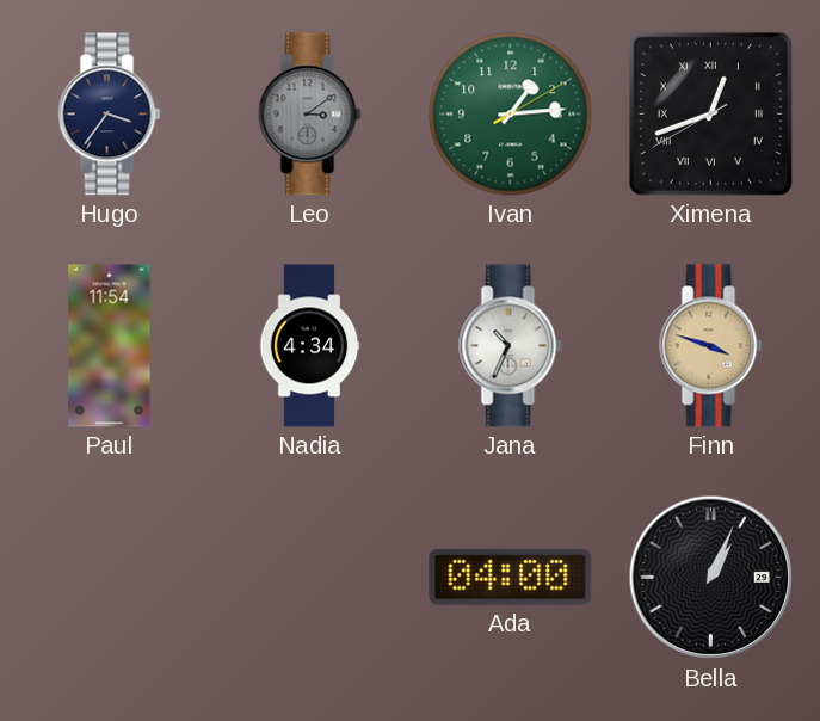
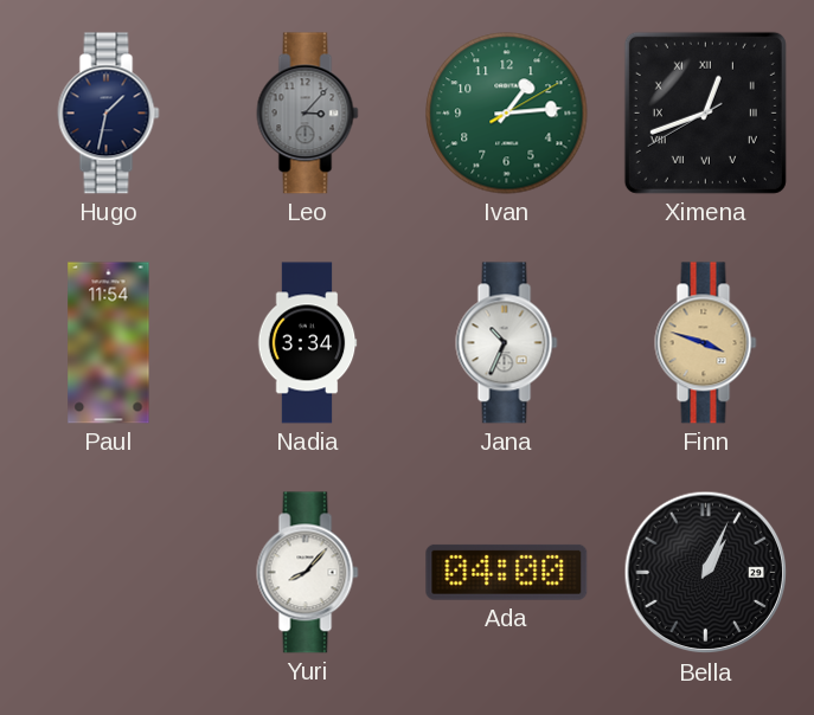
Hugo: 3:36 -> 1:32
Leo: 3:09 -> 3:07
Nadia: 4:34 -> 3:34
Yuri: none -> 8:07
